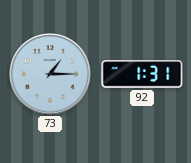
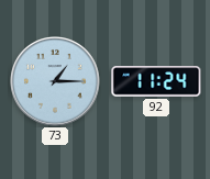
92: 1:31 -> 11:24
